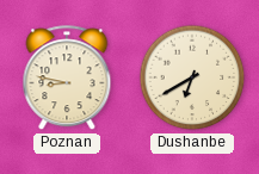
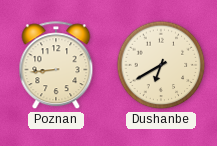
Poznan: 8:47 -> 8:44
